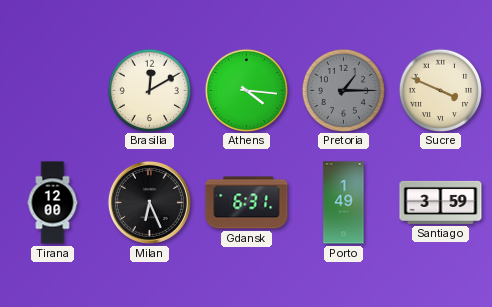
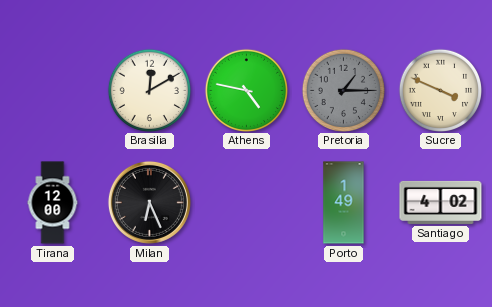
Athens: 4:16 -> 4:47
Gdansk: 6:31 -> none
Santiago: 3:59 -> 4:02
